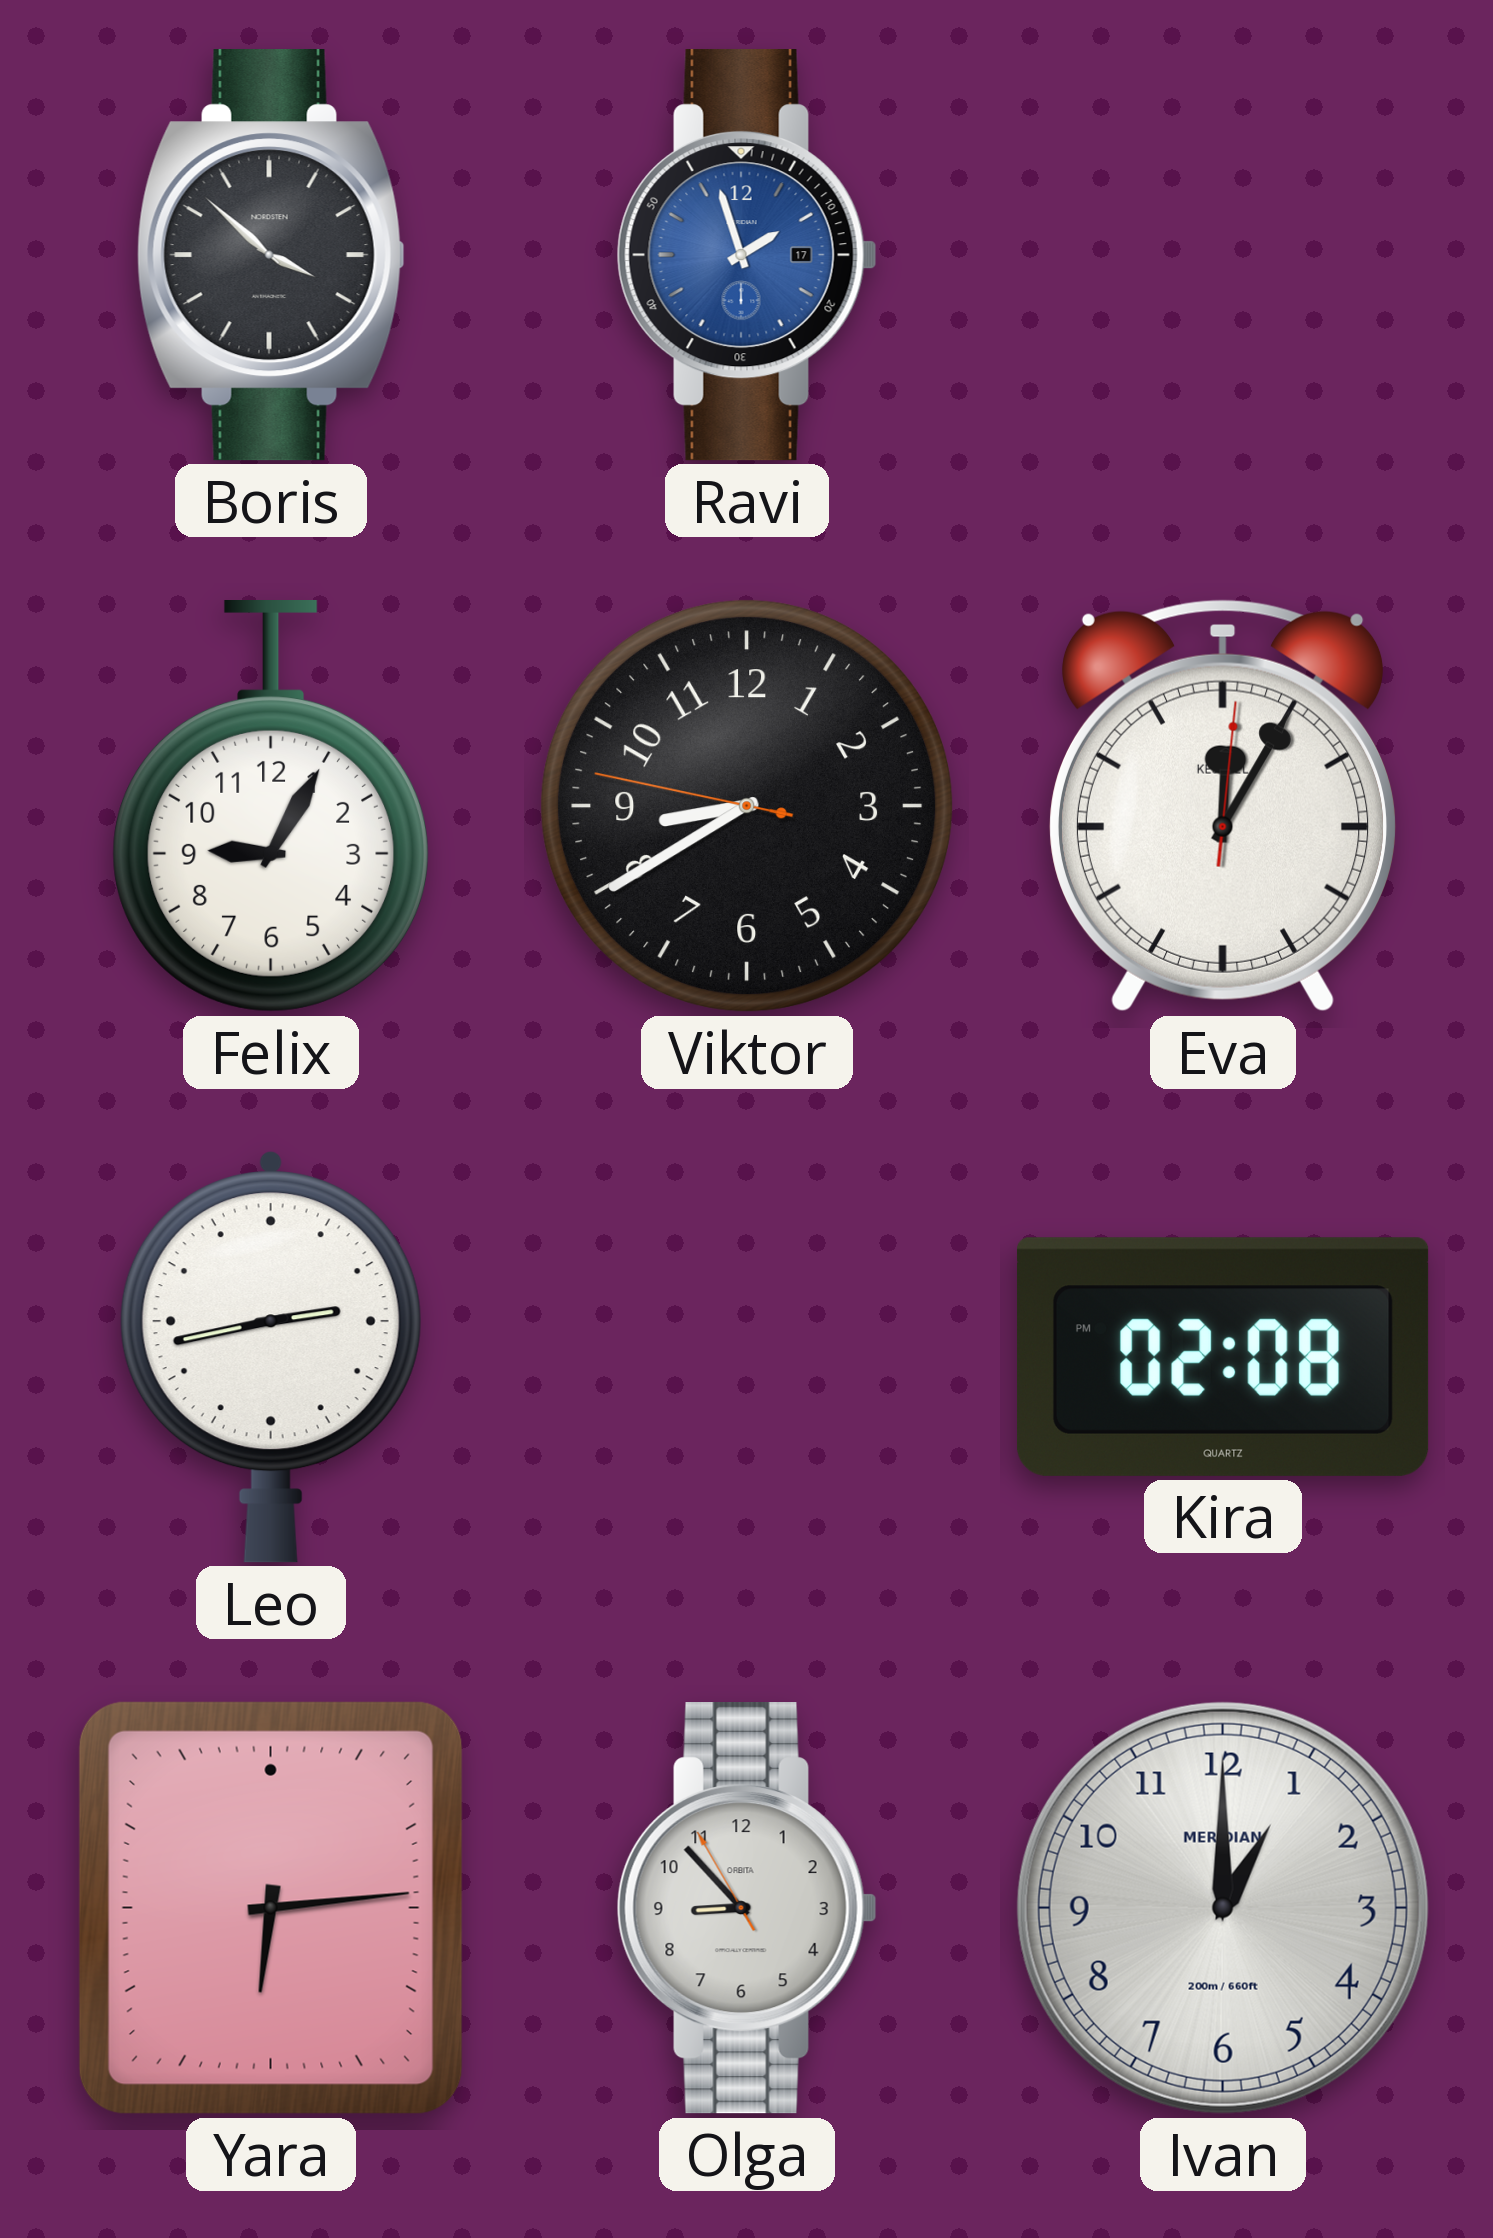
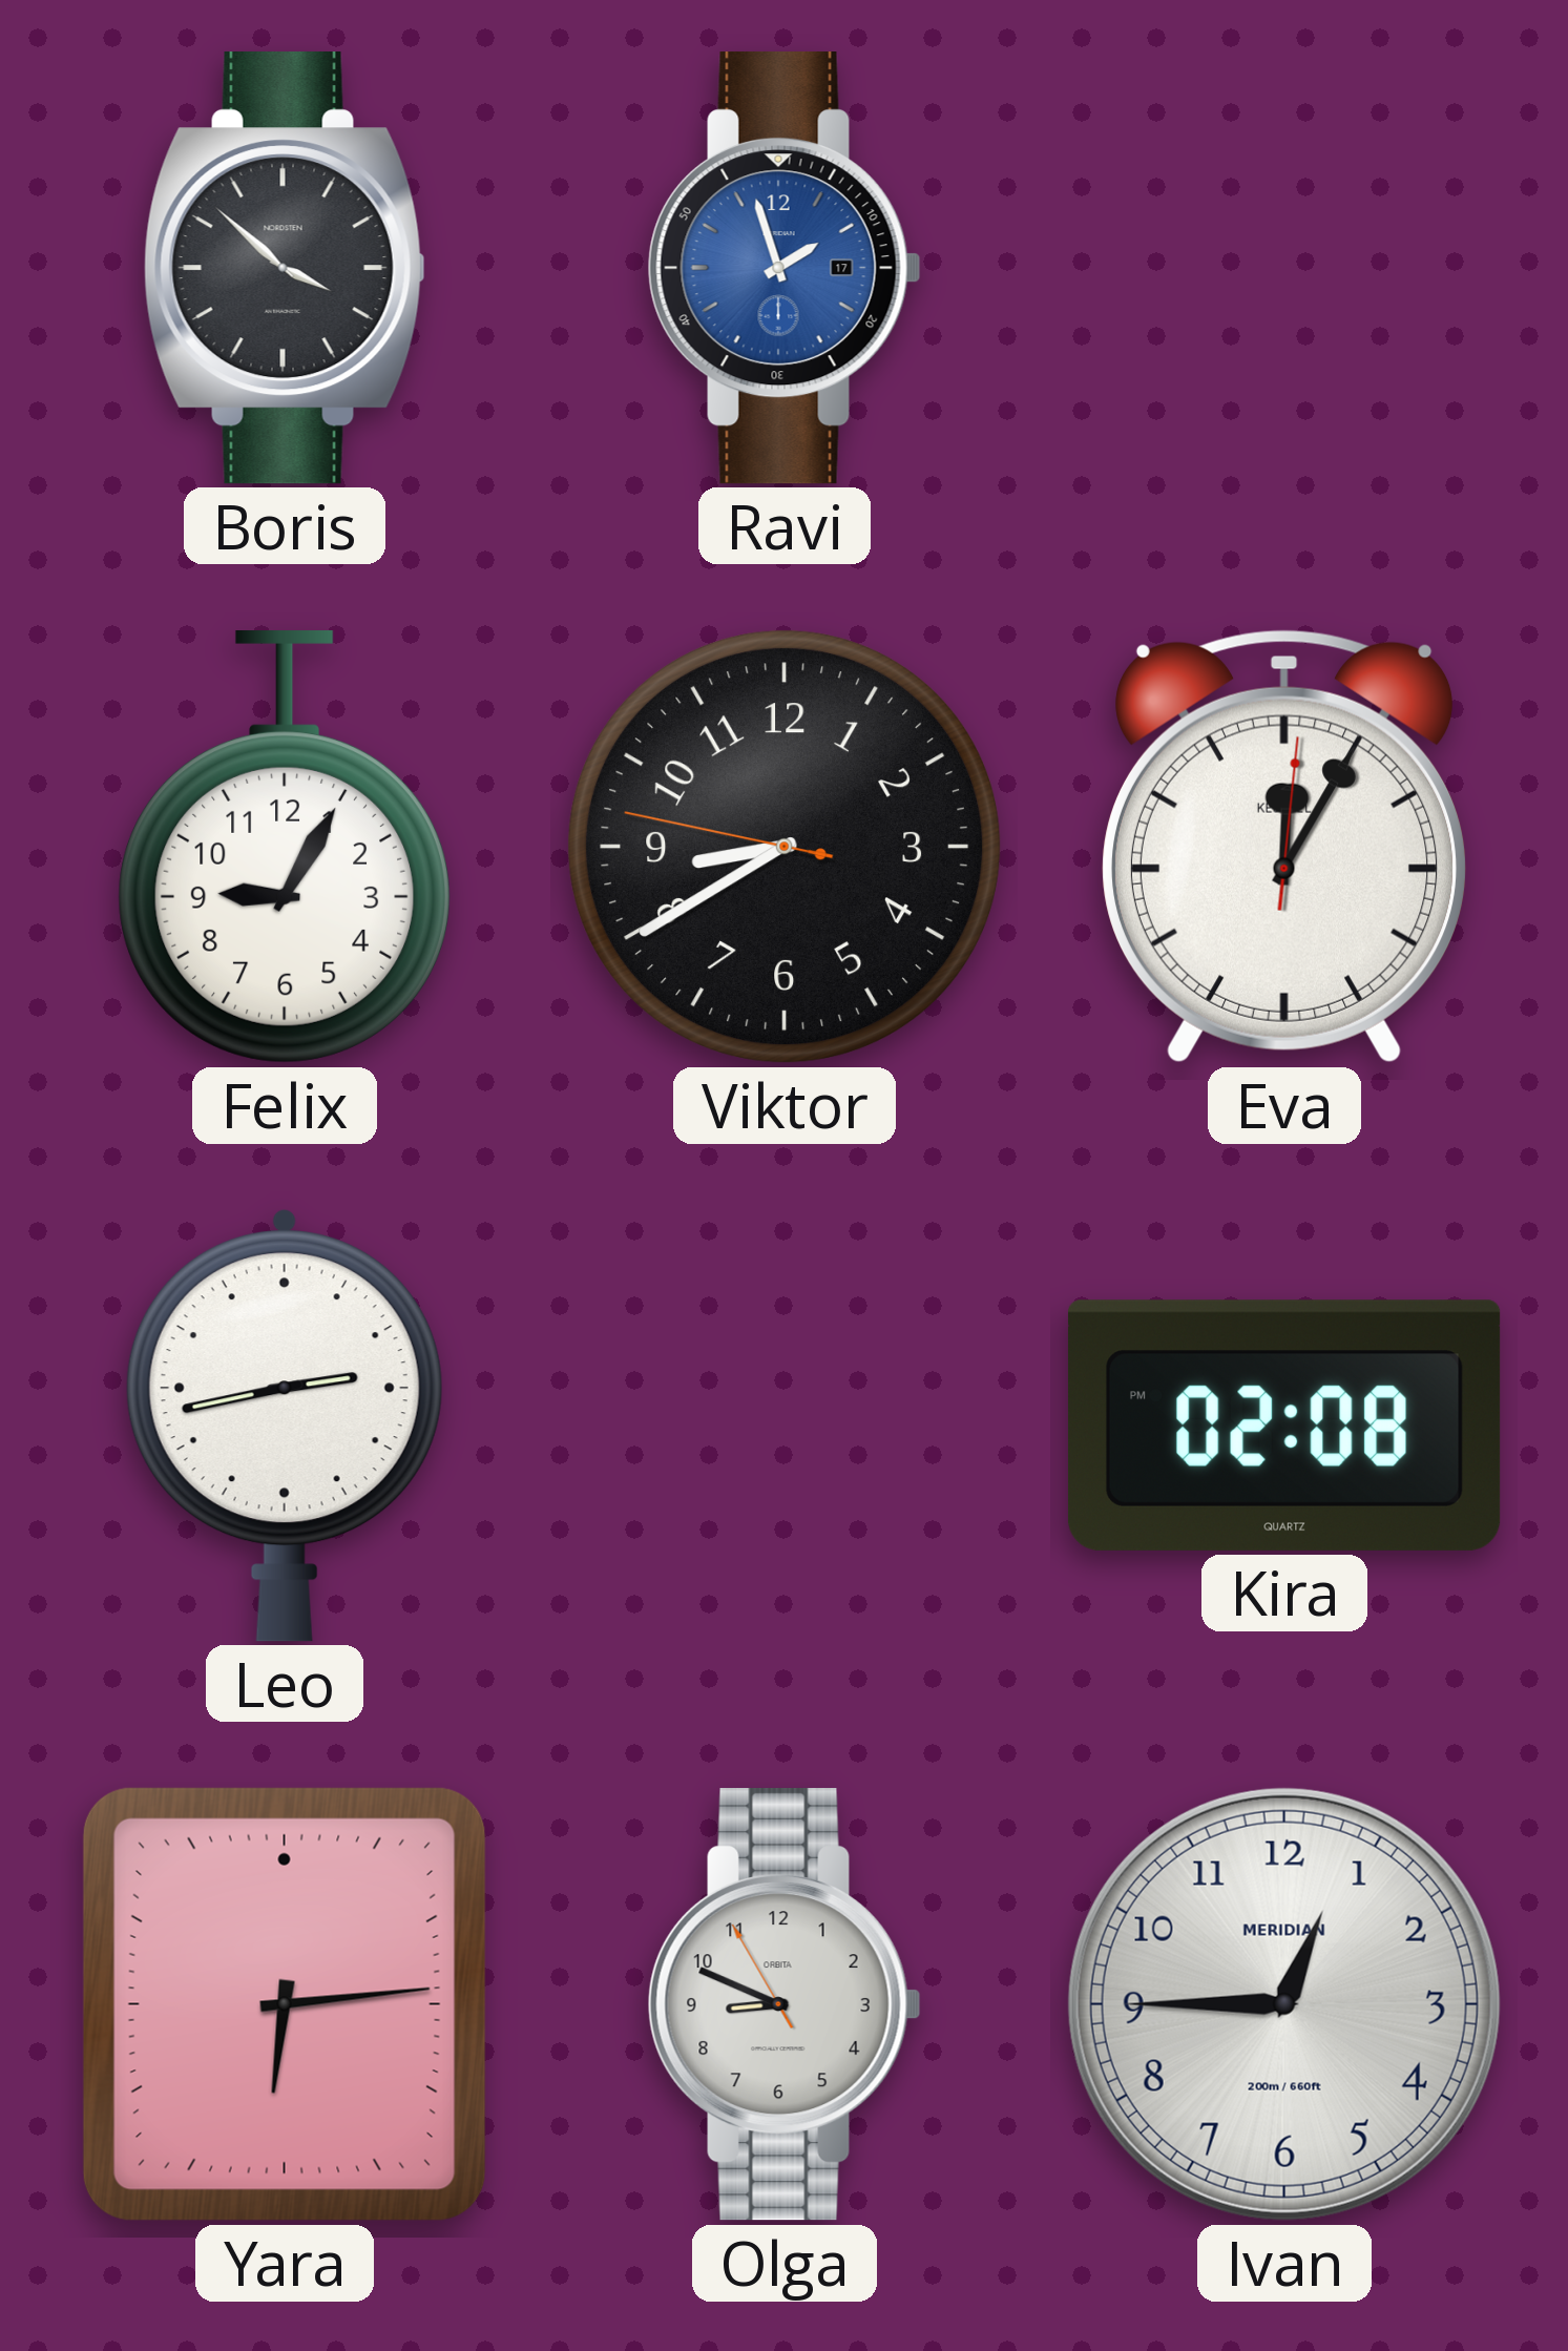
Olga: 8:52 -> 8:48
Ivan: 1:00 -> 12:45
